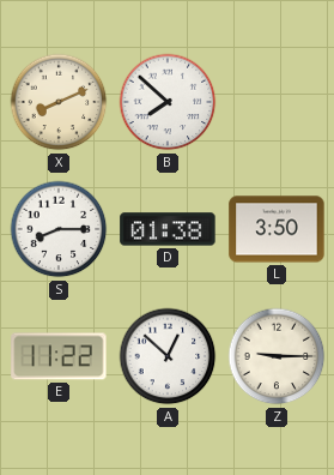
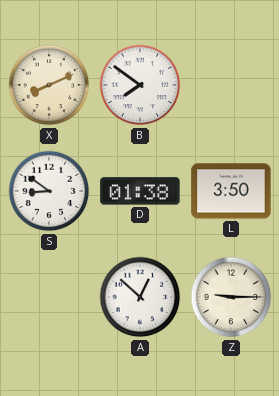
B: 7:52 -> 7:51
S: 8:15 -> 8:51
E: 11:22 -> none
